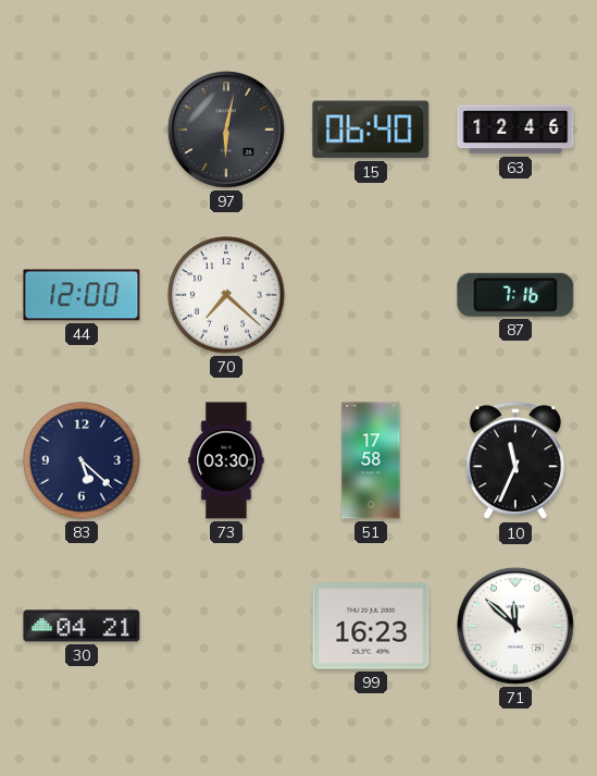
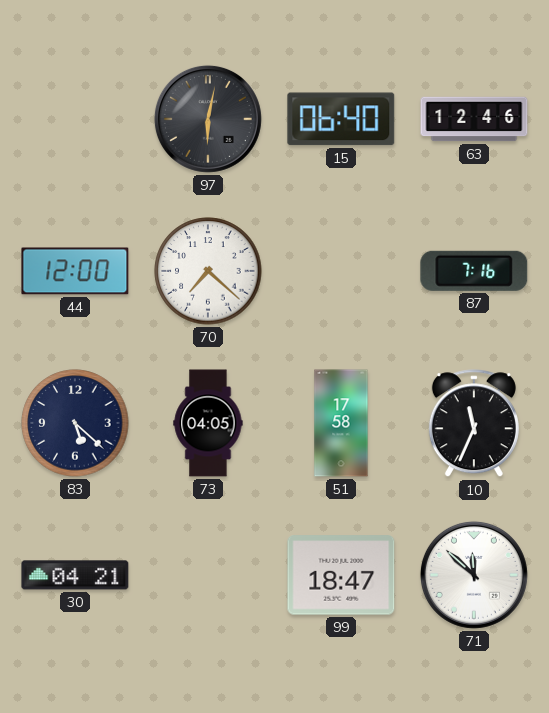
73: 03:30 -> 04:05
99: 16:23 -> 18:47
